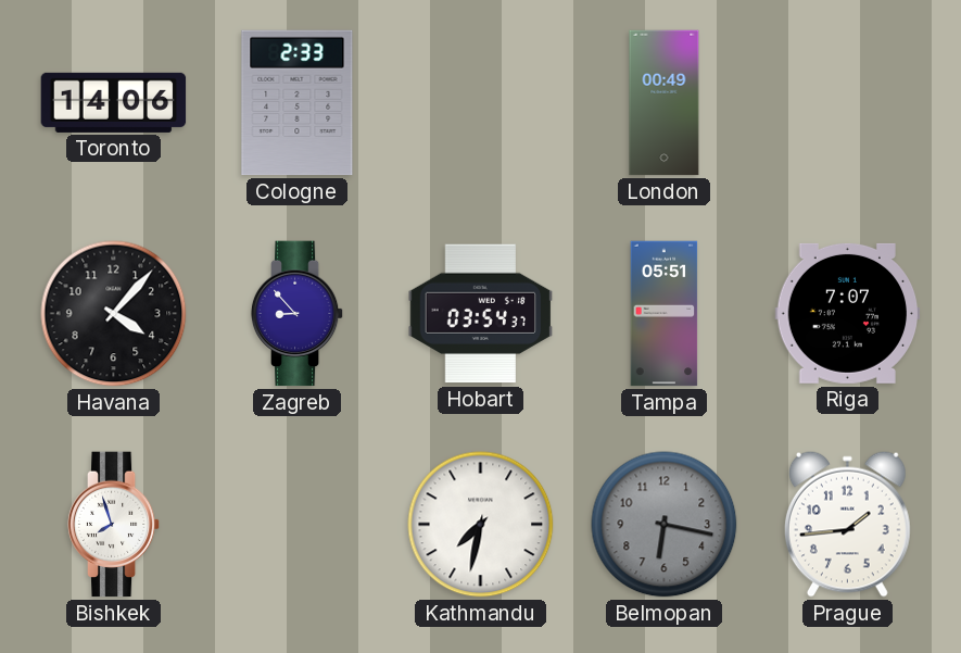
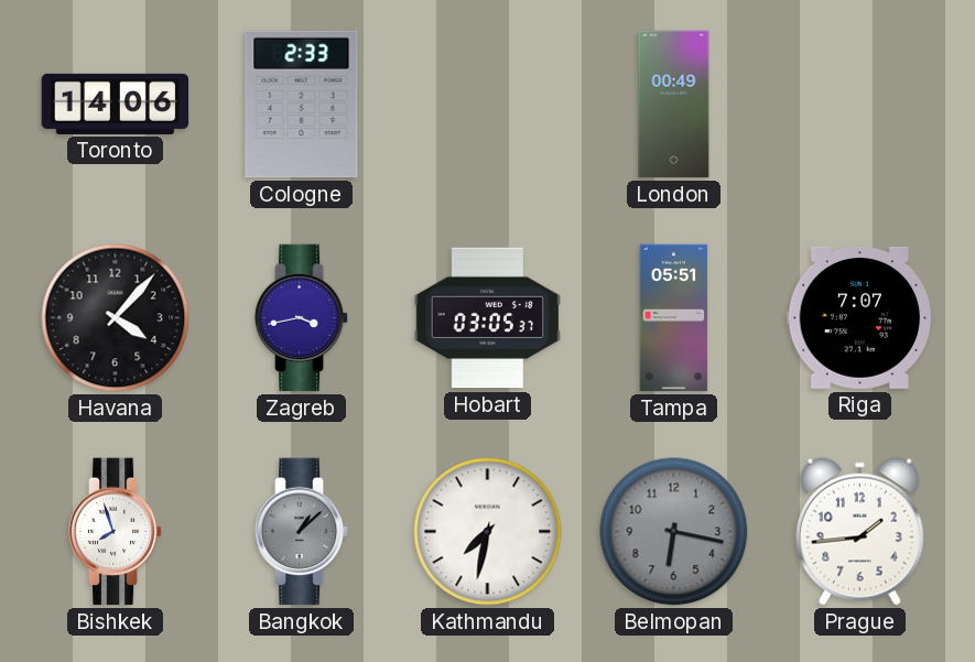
Zagreb: 8:53 -> 3:43
Hobart: 03:54 -> 03:05
Bangkok: none -> 1:08
